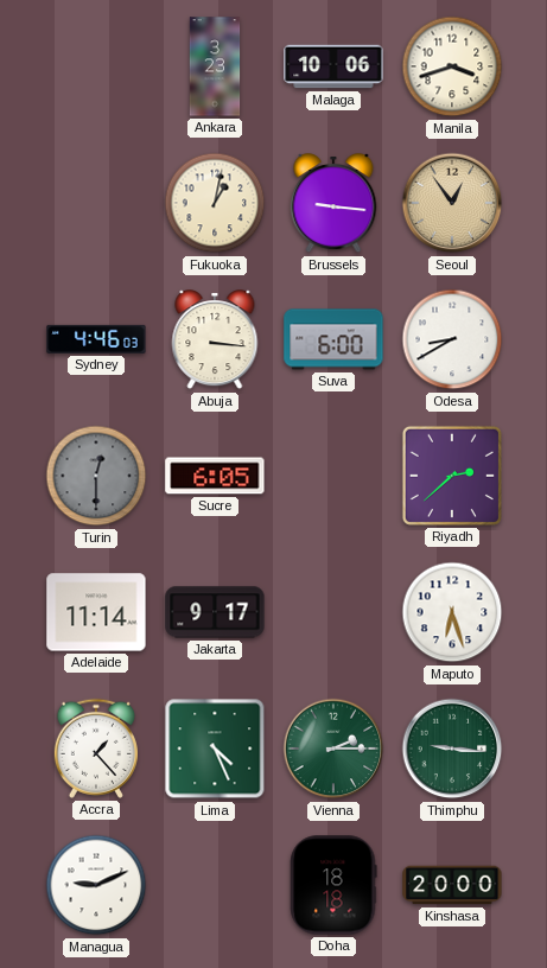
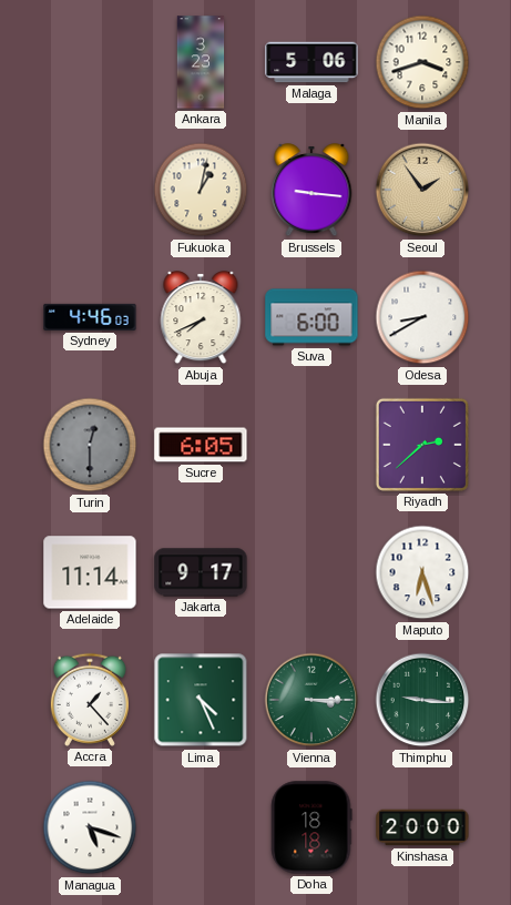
Malaga: 10:06 -> 5:06
Seoul: 12:54 -> 1:54
Abuja: 3:16 -> 7:41
Vienna: 2:15 -> 3:15
Managua: 9:11 -> 5:18
